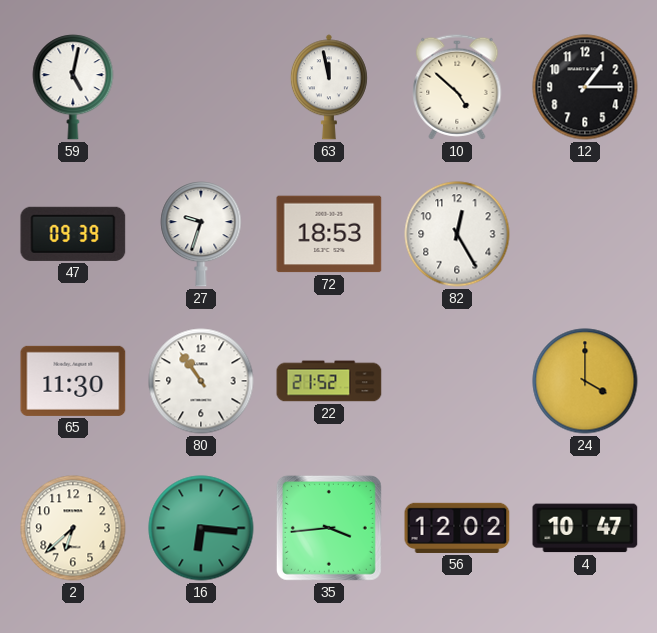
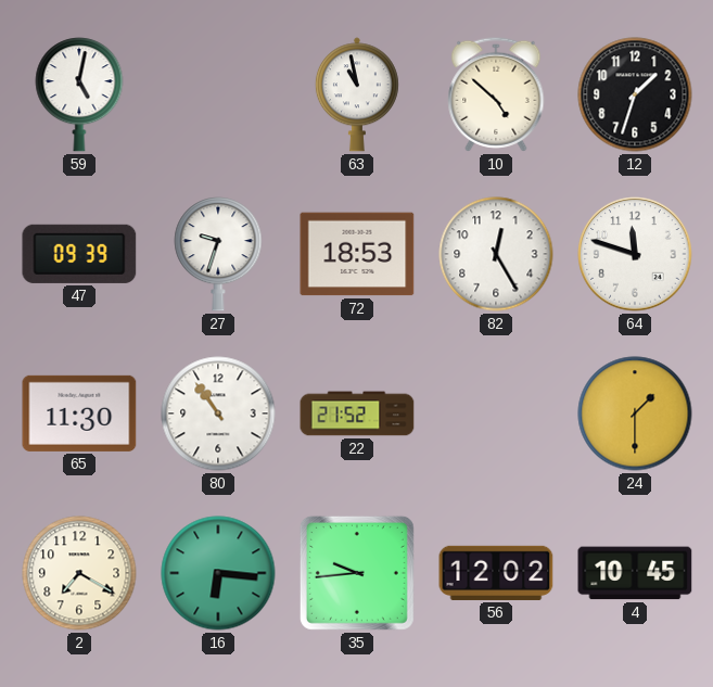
63: 11:58 -> 10:58
12: 1:15 -> 1:33
64: none -> 11:48
24: 4:00 -> 1:30
2: 6:38 -> 7:20
35: 3:44 -> 9:44
4: 10:47 -> 10:45
